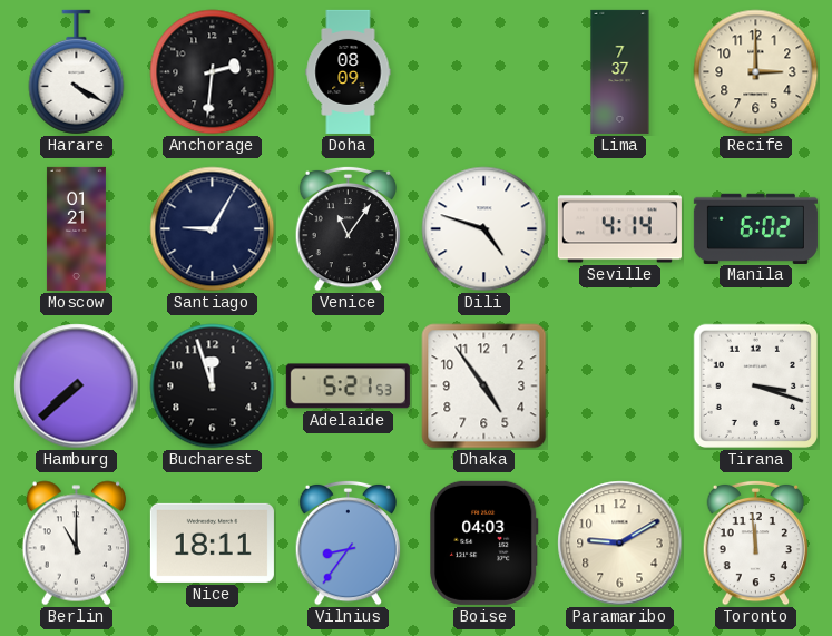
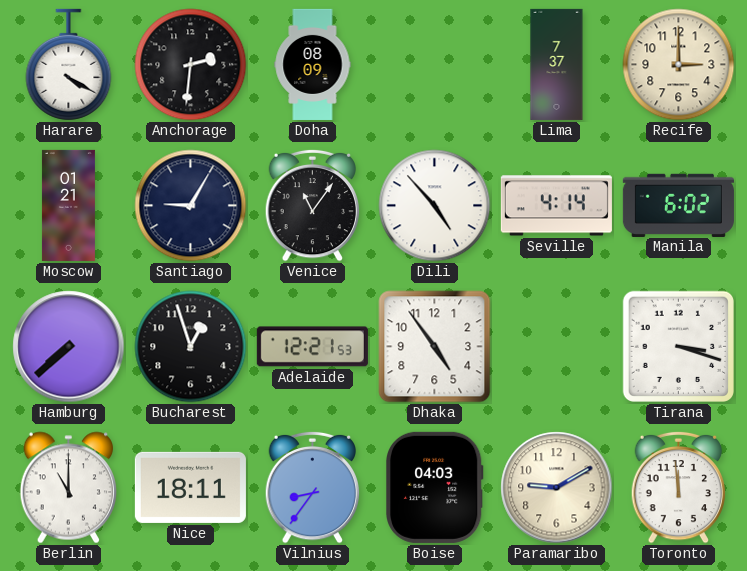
Dili: 4:48 -> 4:53
Bucharest: 11:57 -> 12:57
Adelaide: 5:21 -> 12:21
